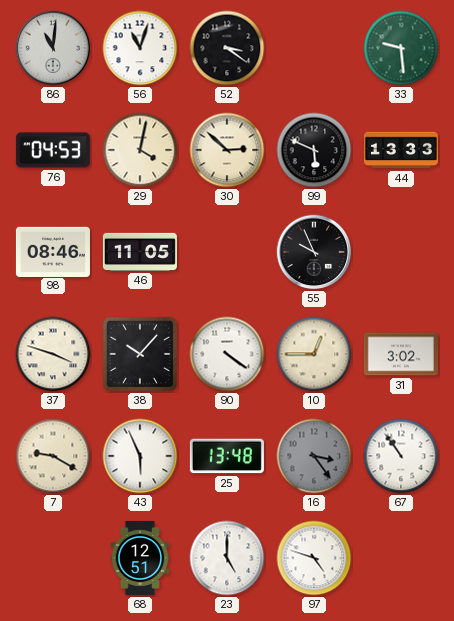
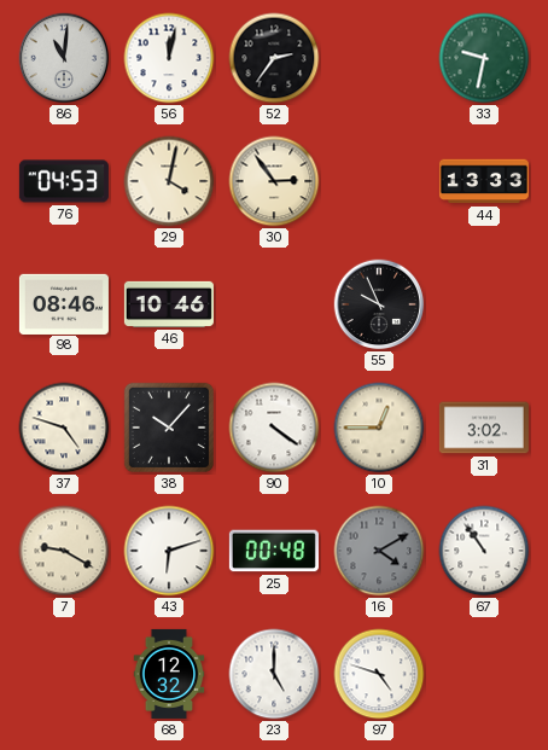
56: 11:03 -> 12:02
52: 3:21 -> 2:36
33: 9:29 -> 9:32
30: 2:52 -> 2:54
99: 5:49 -> none
46: 11:05 -> 10:46
37: 3:48 -> 4:48
43: 5:56 -> 6:12
25: 13:48 -> 00:48
16: 3:24 -> 4:10
68: 12:51 -> 12:32
